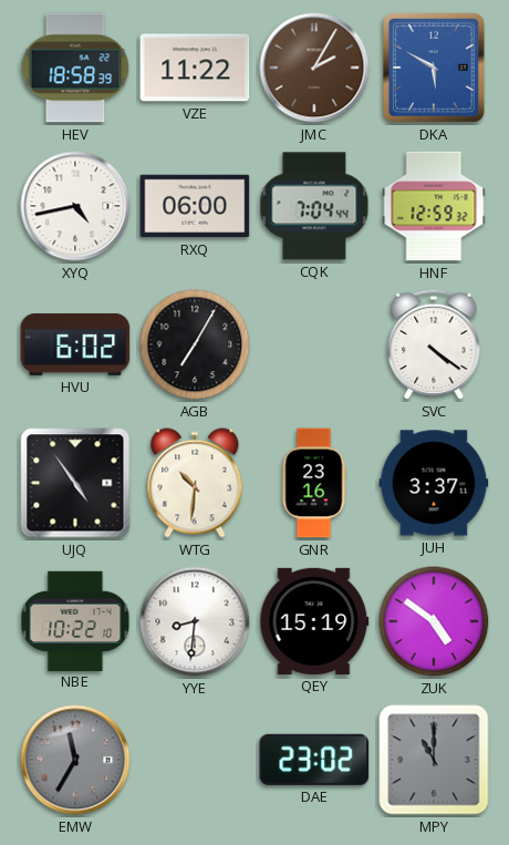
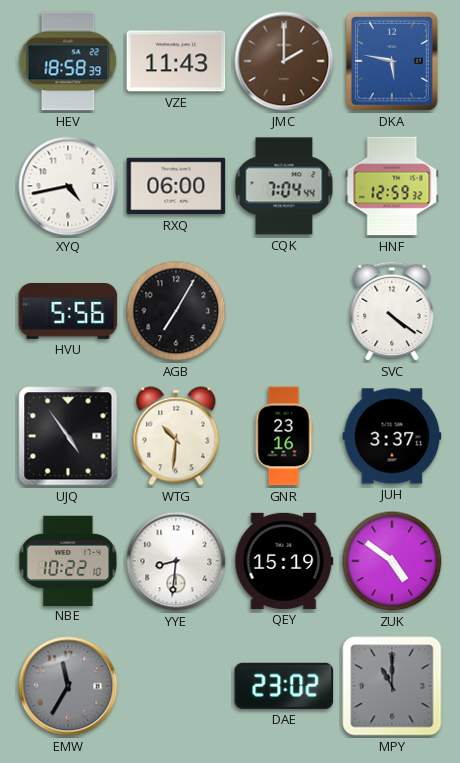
VZE: 11:22 -> 11:43
JMC: 2:05 -> 2:00
DKA: 5:50 -> 5:47
HVU: 6:02 -> 5:56
